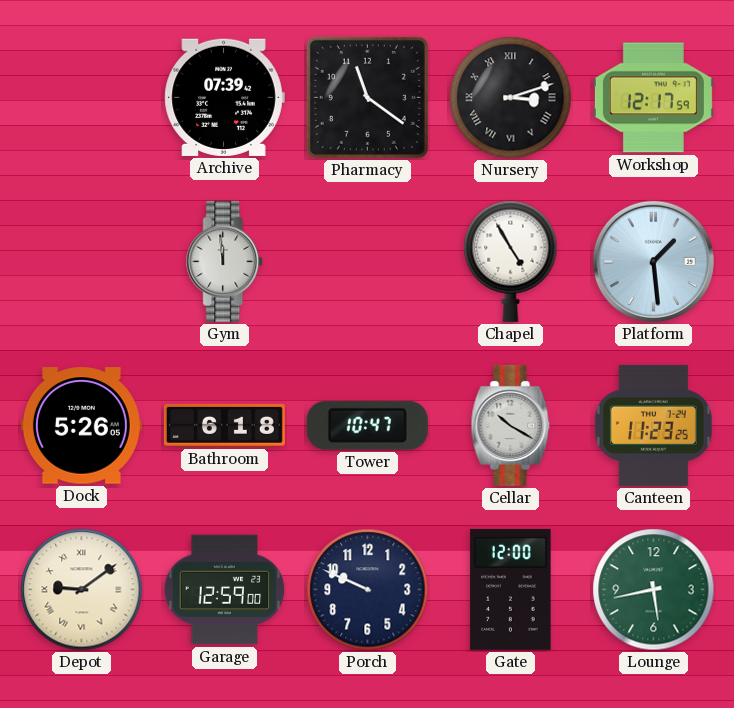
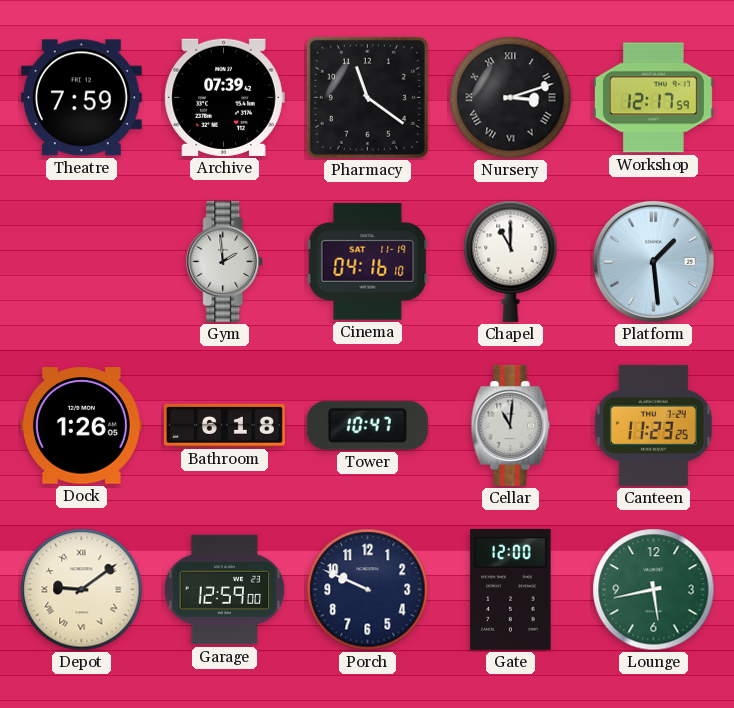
Theatre: none -> 7:59
Gym: 11:59 -> 1:59
Cinema: none -> 04:16
Chapel: 4:55 -> 11:00
Dock: 5:26 -> 1:26
Cellar: 10:20 -> 11:01
